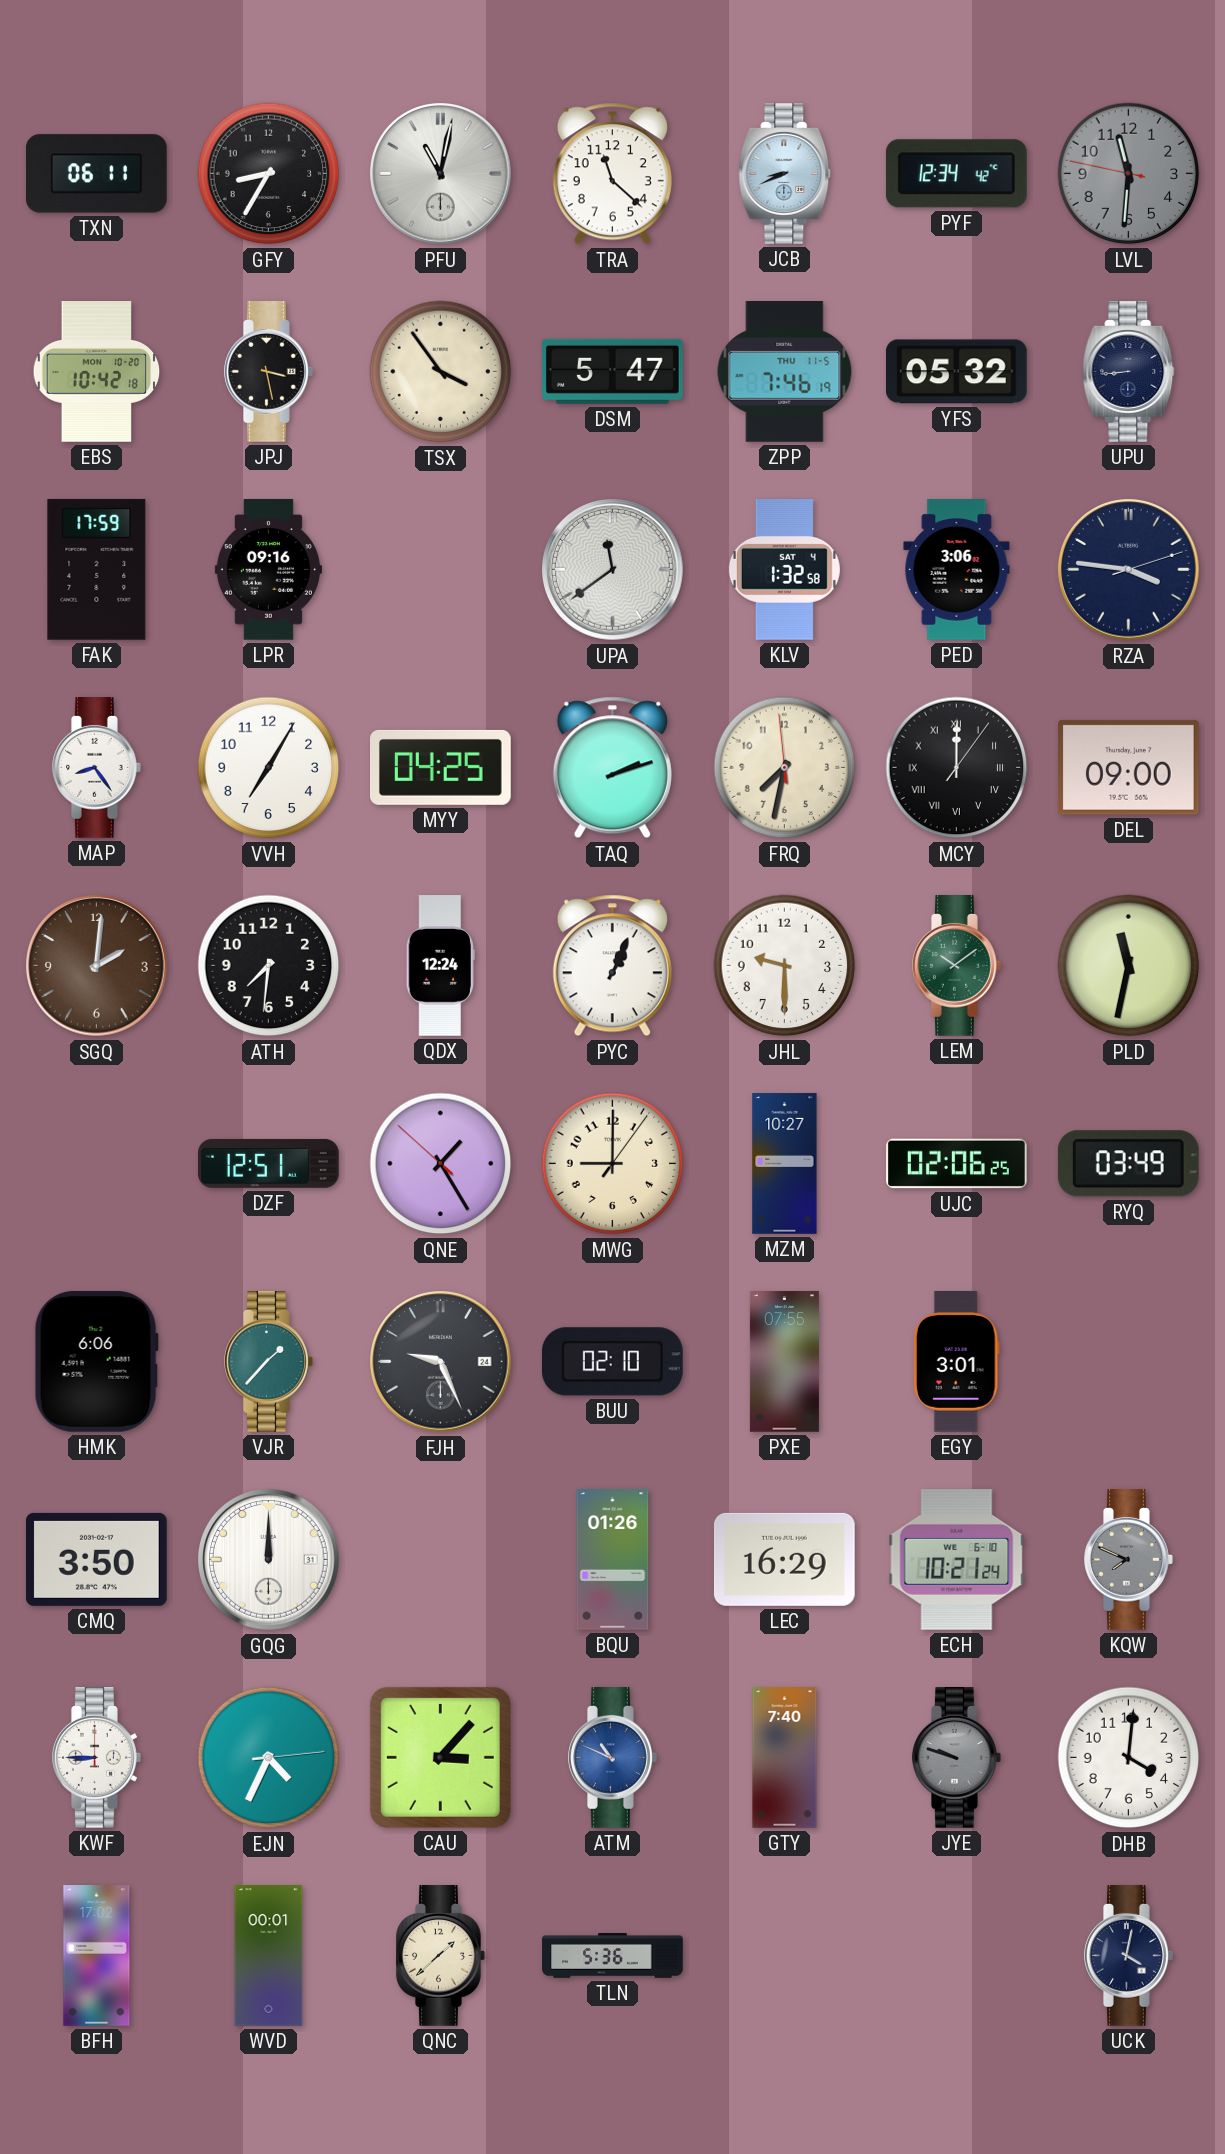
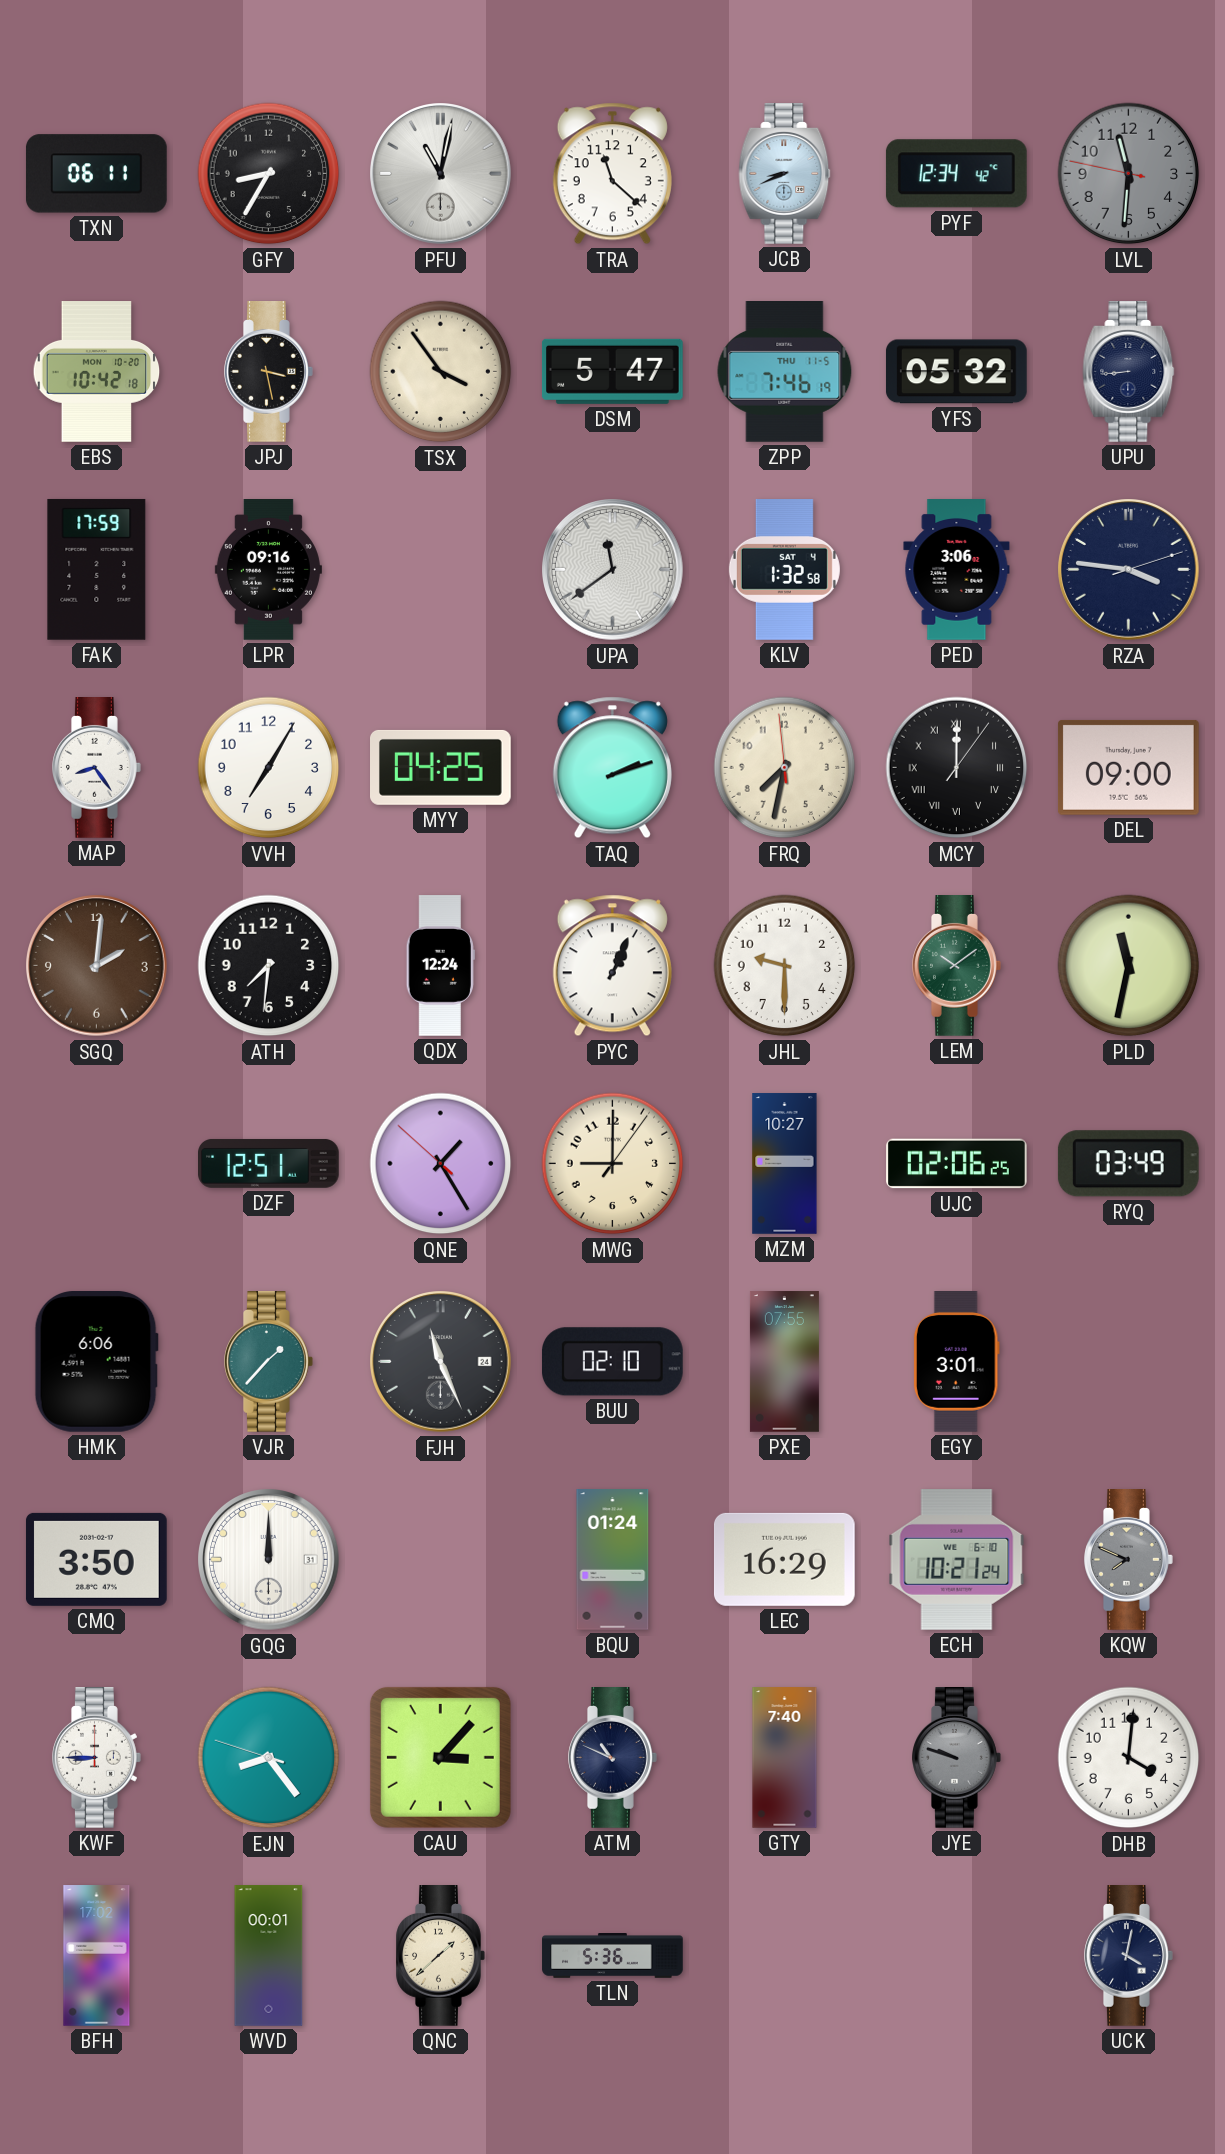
FJH: 9:26 -> 11:26
BQU: 01:26 -> 01:24
EJN: 4:34 -> 8:23
ATM dial: blue -> navy
